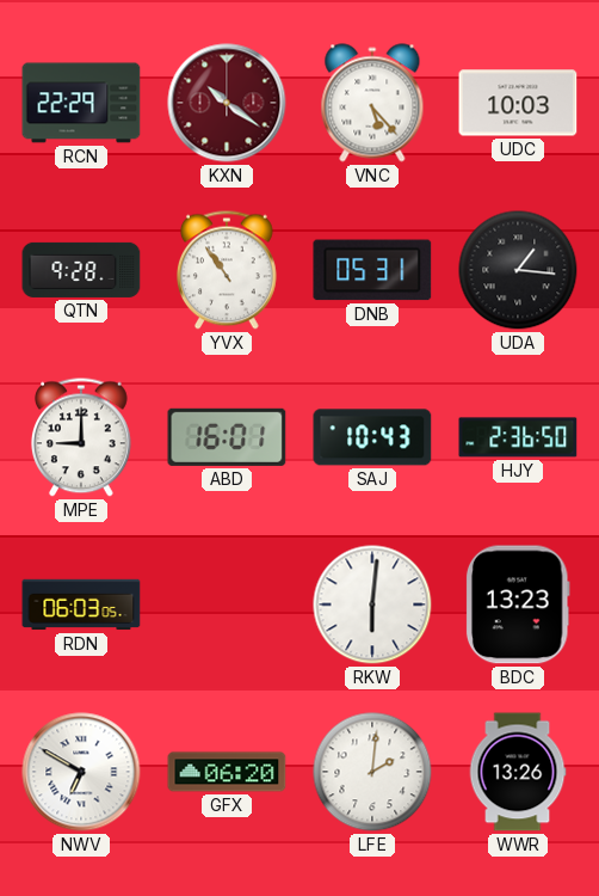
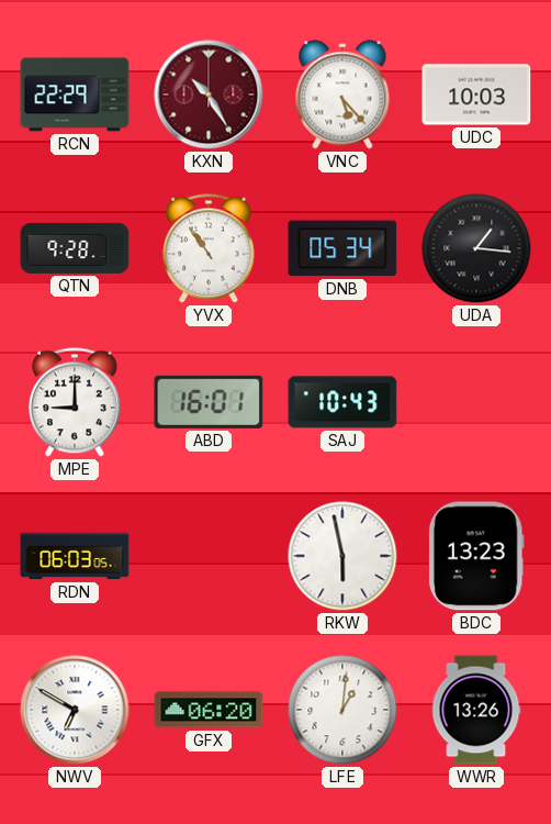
KXN: 10:21 -> 10:25
DNB: 05:31 -> 05:34
HJY: 2:36 -> none
RKW: 6:01 -> 5:58
LFE: 2:01 -> 1:01
